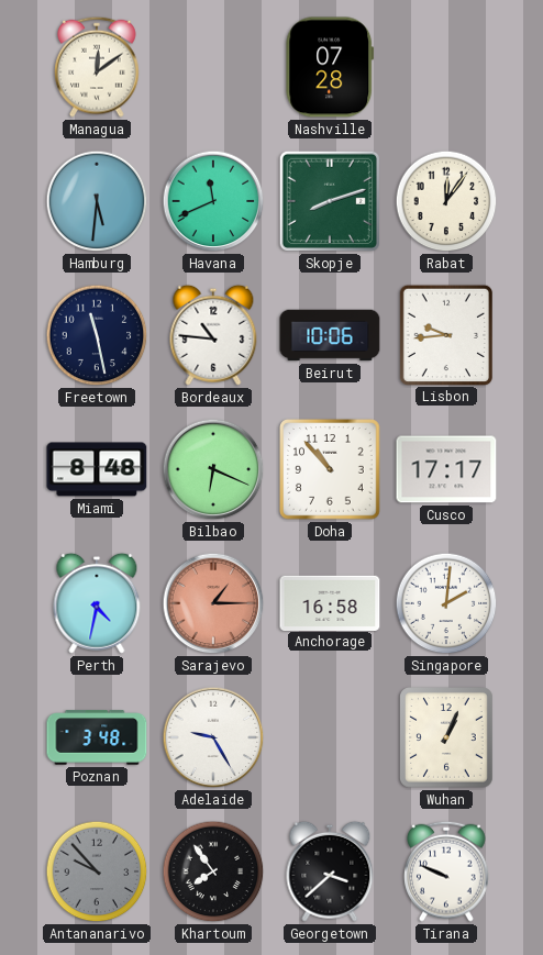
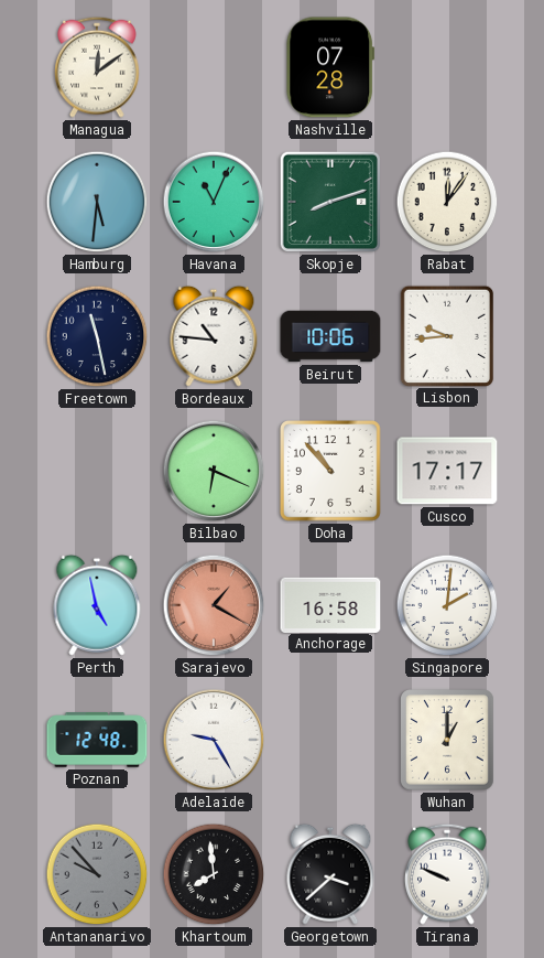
Havana: 11:41 -> 11:04
Miami: 8:48 -> none
Perth: 4:32 -> 4:58
Sarajevo: 1:15 -> 1:20
Poznan: 3:48 -> 12:48
Wuhan: 1:04 -> 1:00
Khartoum: 7:54 -> 7:59
